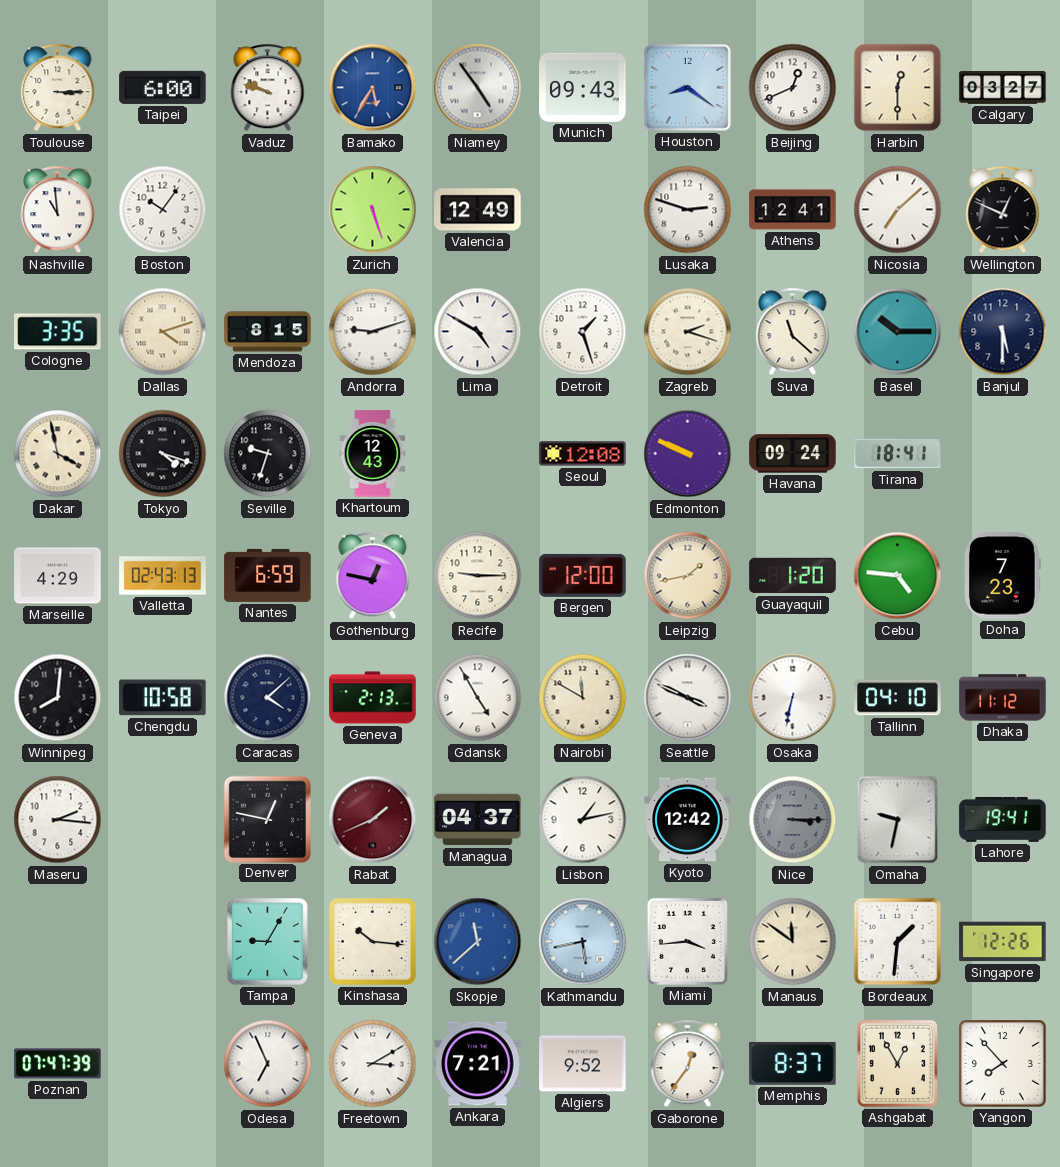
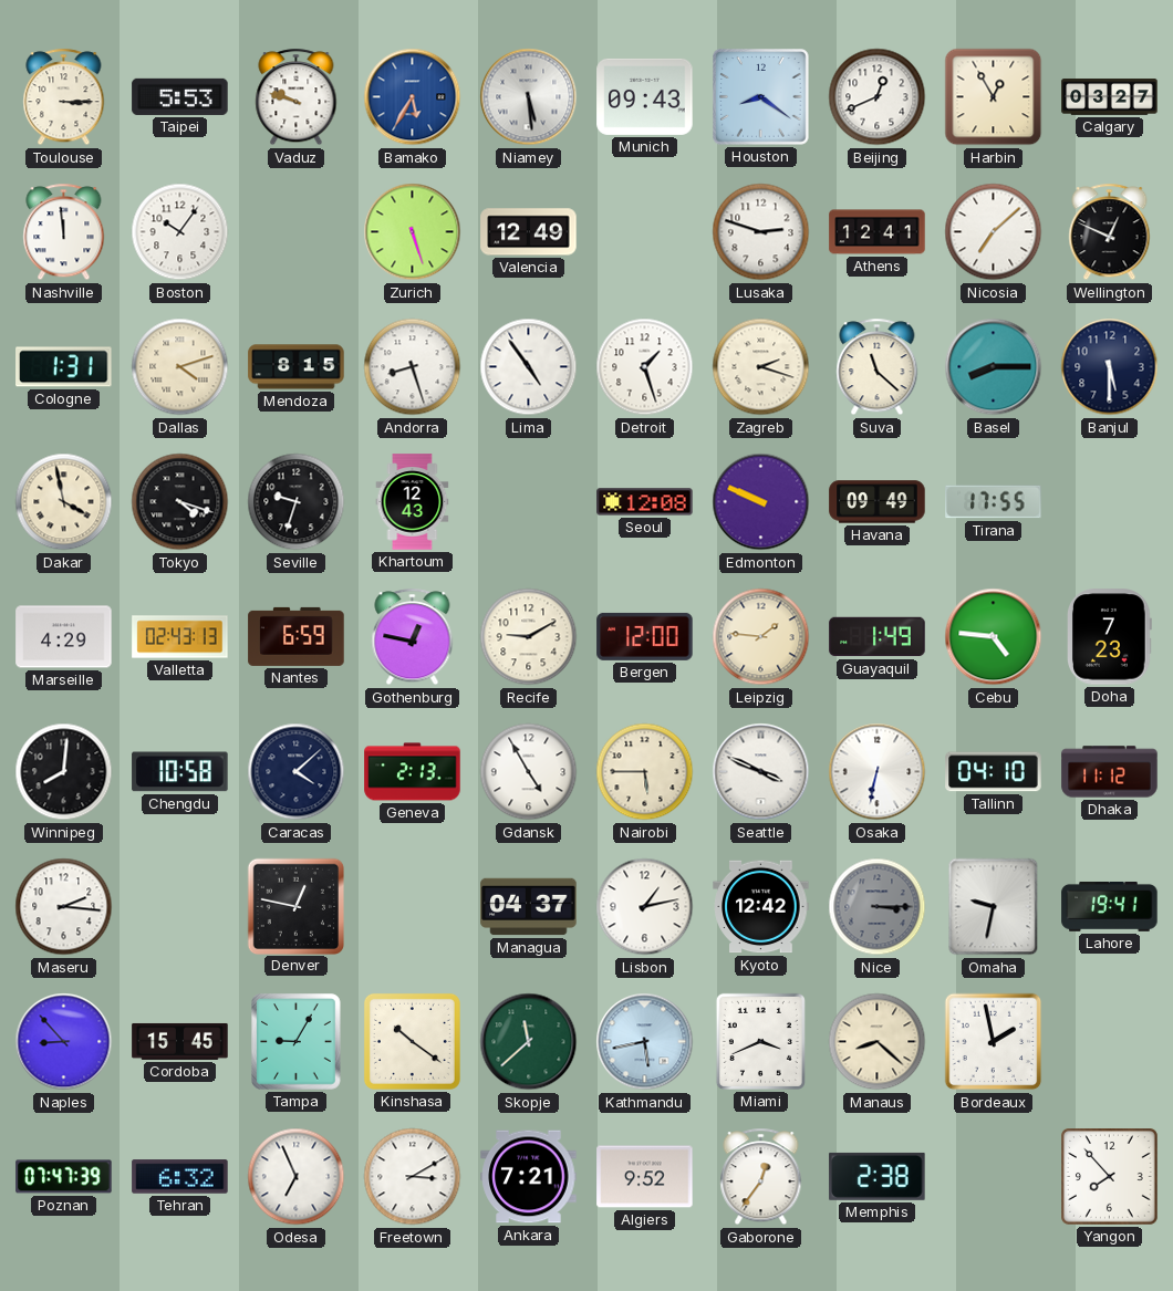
Taipei: 6:00 -> 5:53
Niamey: 4:54 -> 5:29
Harbin: 12:30 -> 12:55
Nashville: 10:59 -> 11:59
Cologne: 3:35 -> 1:31
Andorra: 9:12 -> 8:27
Lima: 4:50 -> 4:54
Basel: 10:15 -> 8:15
Havana: 09:24 -> 09:49
Tirana: 18:41 -> 17:55
Recife: 9:15 -> 9:10
Leipzig: 1:43 -> 1:46
Guayaquil: 1:20 -> 1:49
Nairobi: 11:50 -> 5:45
Rabat: 1:41 -> none
Naples: none -> 8:53
Cordoba: none -> 15:45
Kinshasa: 10:16 -> 10:21
Skopje dial: blue -> green
Miami: 3:44 -> 3:41
Manaus: 11:51 -> 8:22
Bordeaux: 1:31 -> 1:58
Singapore: 12:26 -> none
Tehran: none -> 6:32
Memphis: 8:37 -> 2:38
Ashgabat: 12:55 -> none
